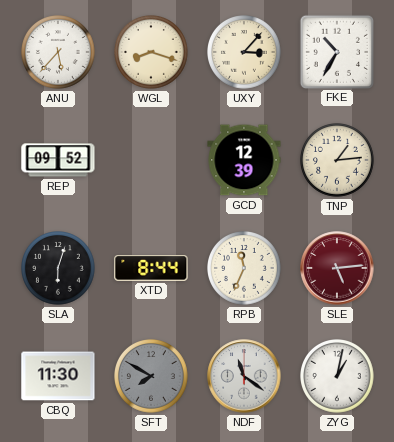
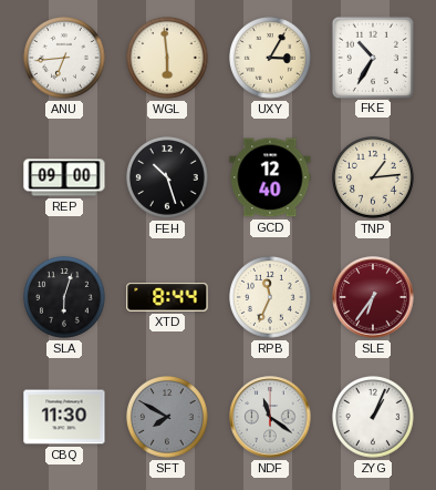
ANU: 5:37 -> 6:44
WGL: 8:18 -> 5:59
UXY: 3:07 -> 3:05
REP: 09:52 -> 09:00
FEH: none -> 10:27
GCD: 12:39 -> 12:40
SLE: 5:14 -> 6:36
ZYG: 1:02 -> 1:04
